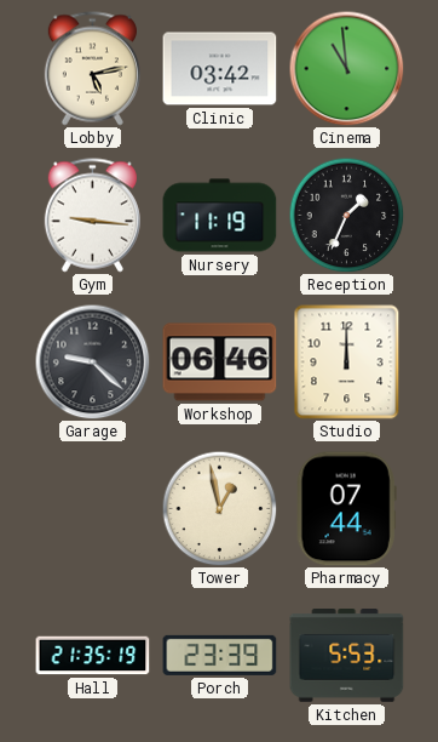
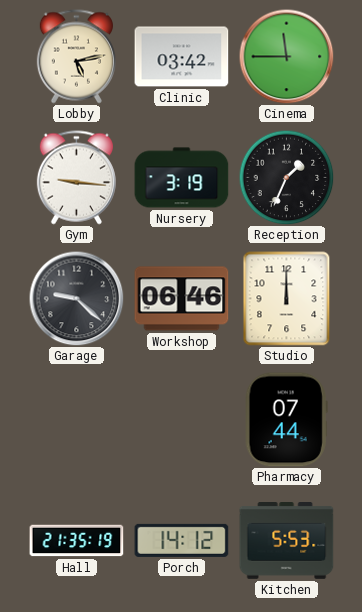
Cinema: 10:59 -> 11:45
Nursery: 11:19 -> 3:19
Tower: 12:58 -> none
Porch: 23:39 -> 14:12
